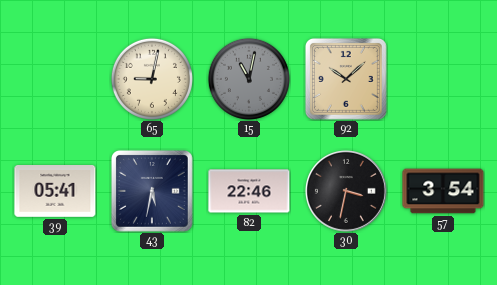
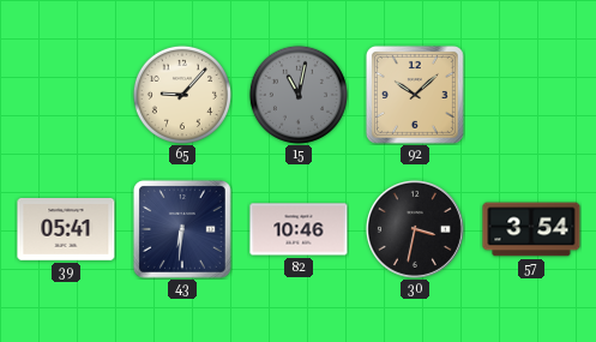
65: 9:02 -> 9:07
43: 5:32 -> 6:31
82: 22:46 -> 10:46
